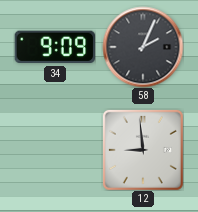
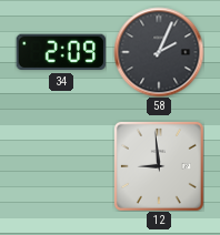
34: 9:09 -> 2:09
